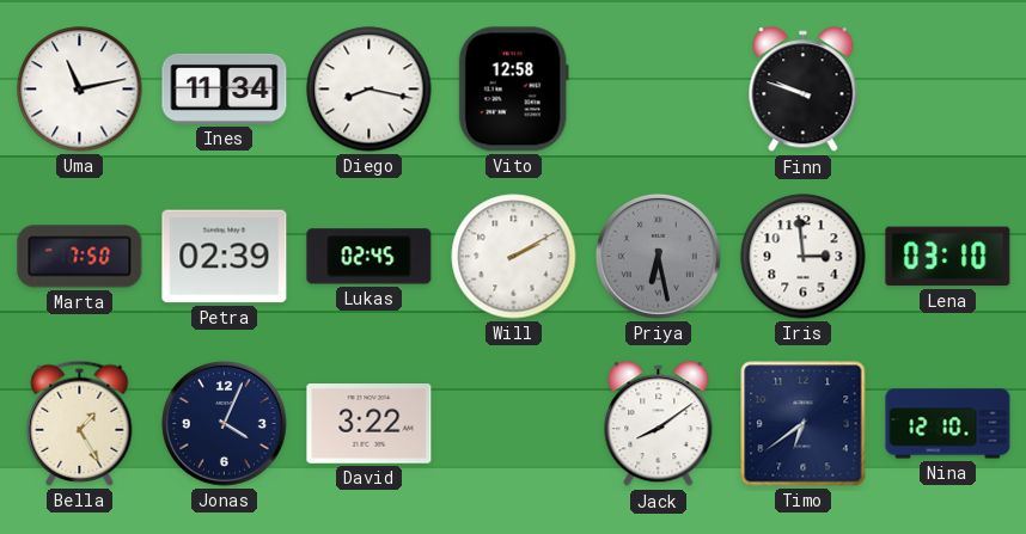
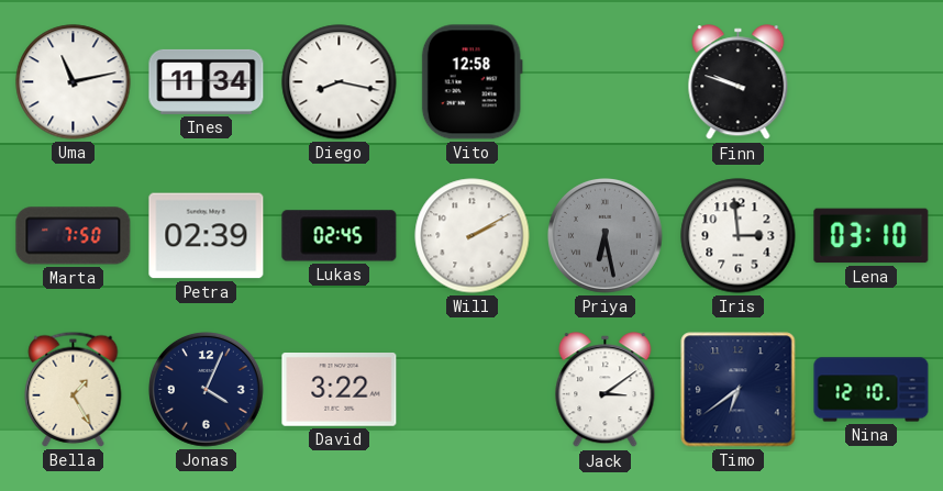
Jack: 8:09 -> 3:09
